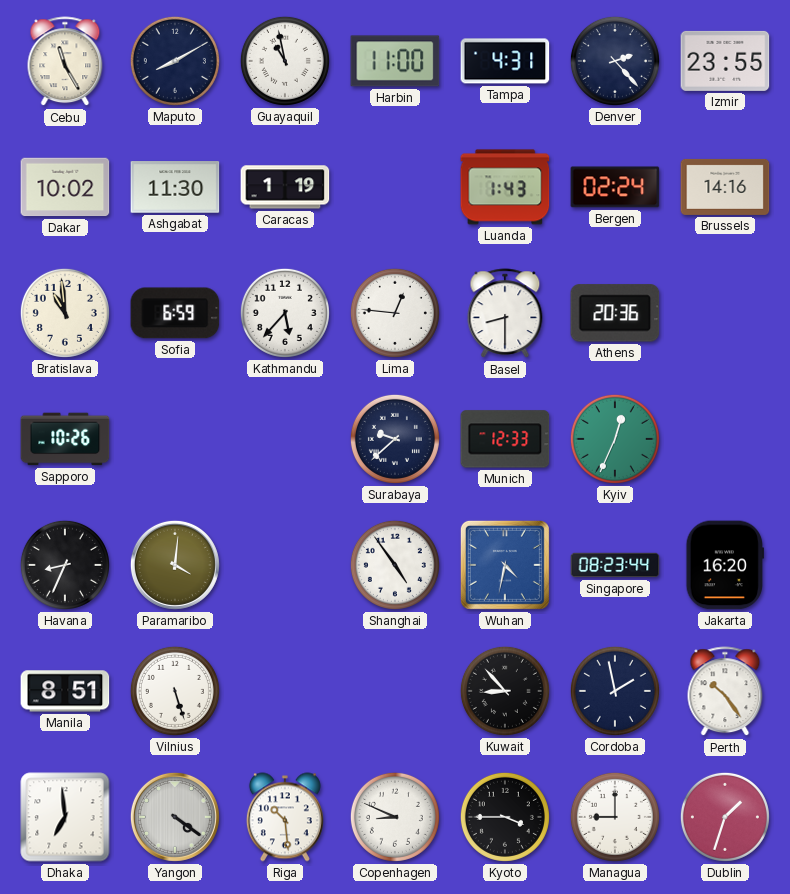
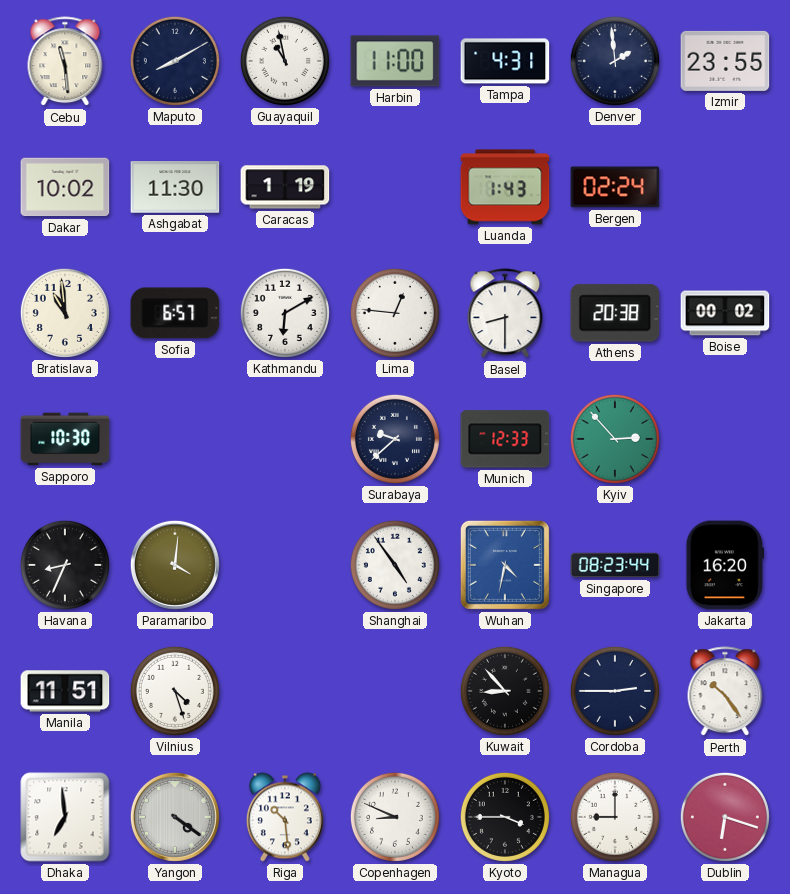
Cebu: 11:25 -> 11:29
Denver: 2:23 -> 1:59
Brussels: 14:16 -> none
Sofia: 6:59 -> 6:57
Kathmandu: 5:37 -> 6:10
Athens: 20:36 -> 20:38
Boise: none -> 00:02
Sapporo: 10:26 -> 10:30
Kyiv: 12:34 -> 2:53
Manila: 8:51 -> 11:51
Vilnius: 5:27 -> 4:27
Cordoba: 1:58 -> 2:45
Dublin: 1:33 -> 6:18
